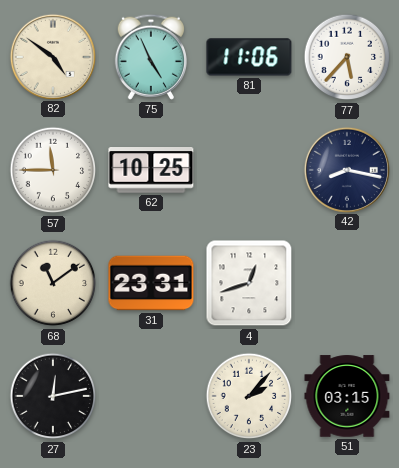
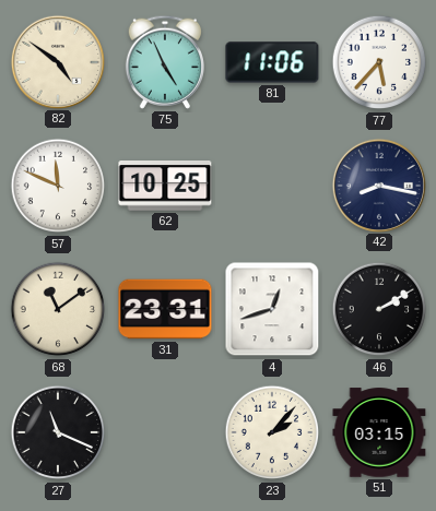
57: 11:45 -> 11:49
46: none -> 2:10
27: 12:13 -> 11:19
